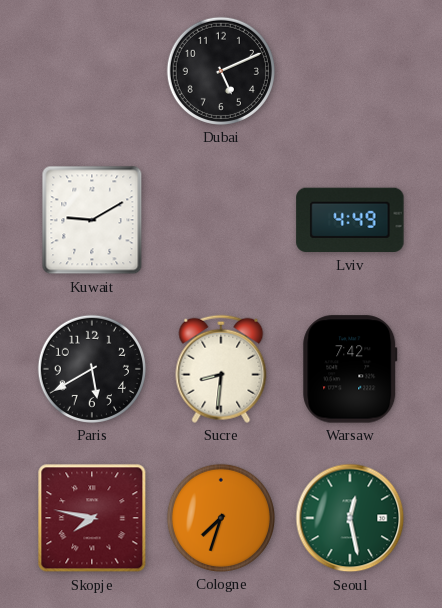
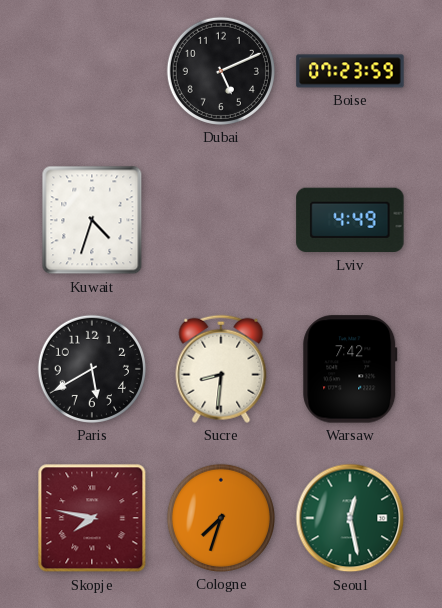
Boise: none -> 07:23
Kuwait: 9:10 -> 4:33
